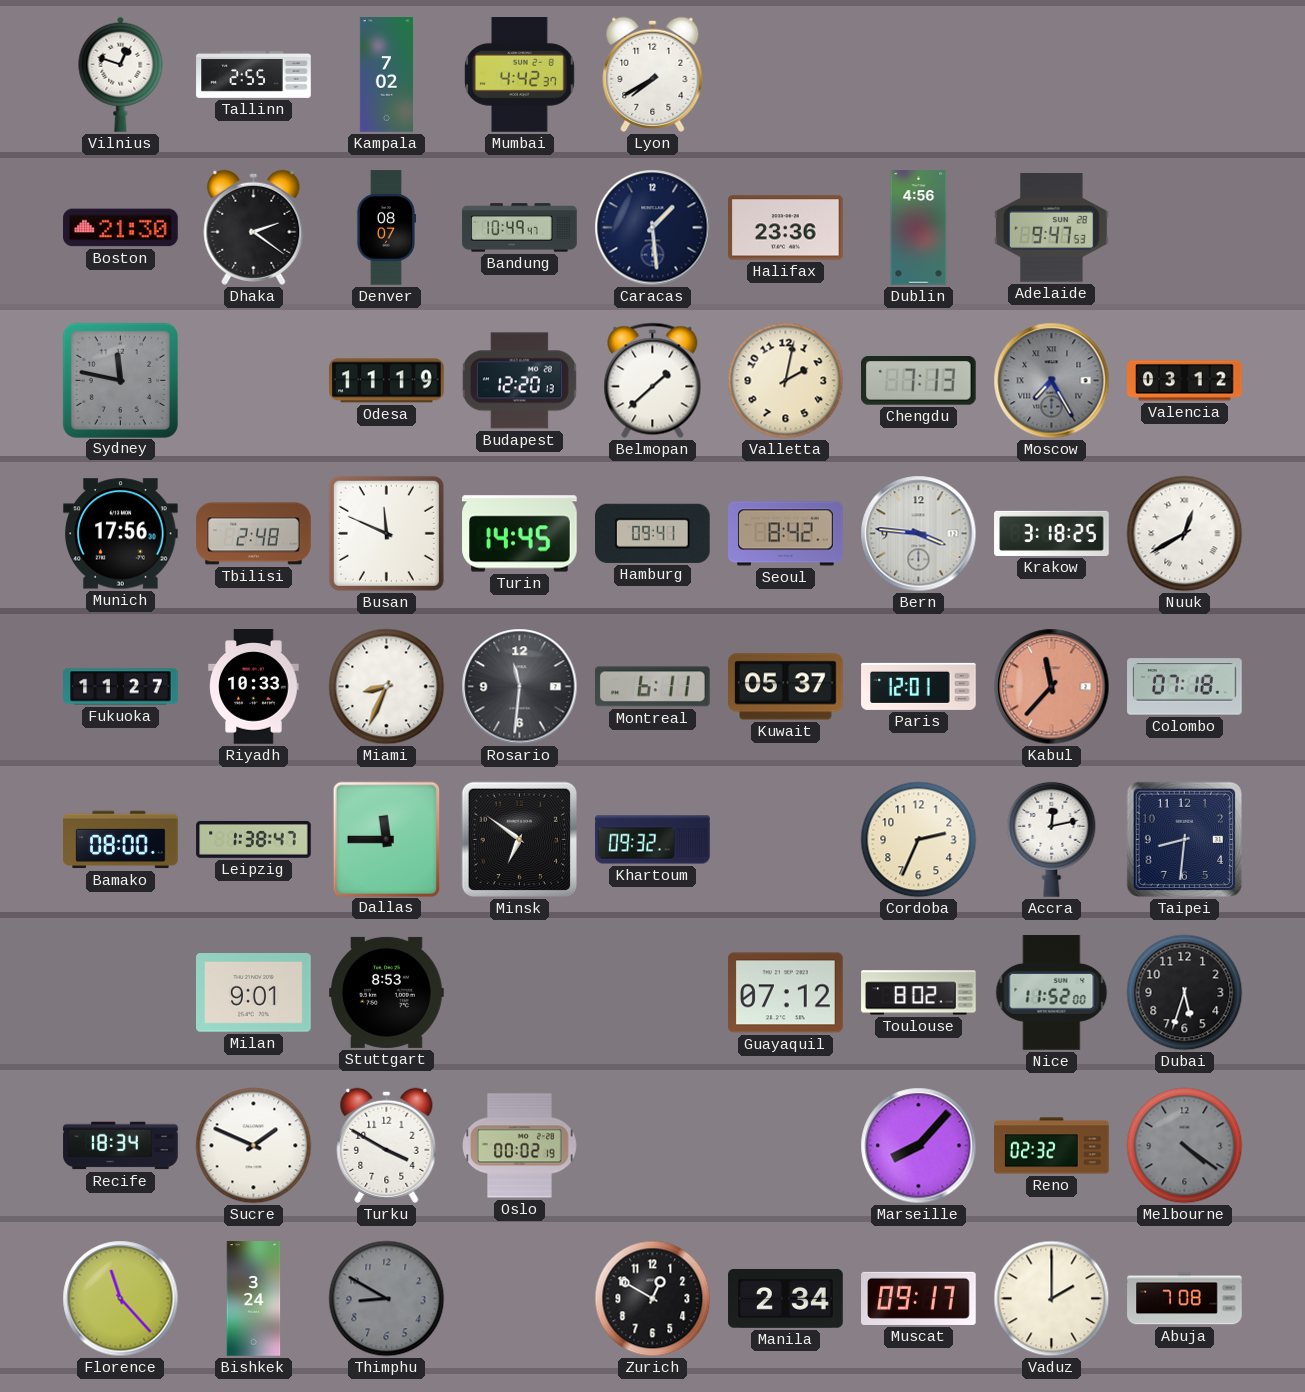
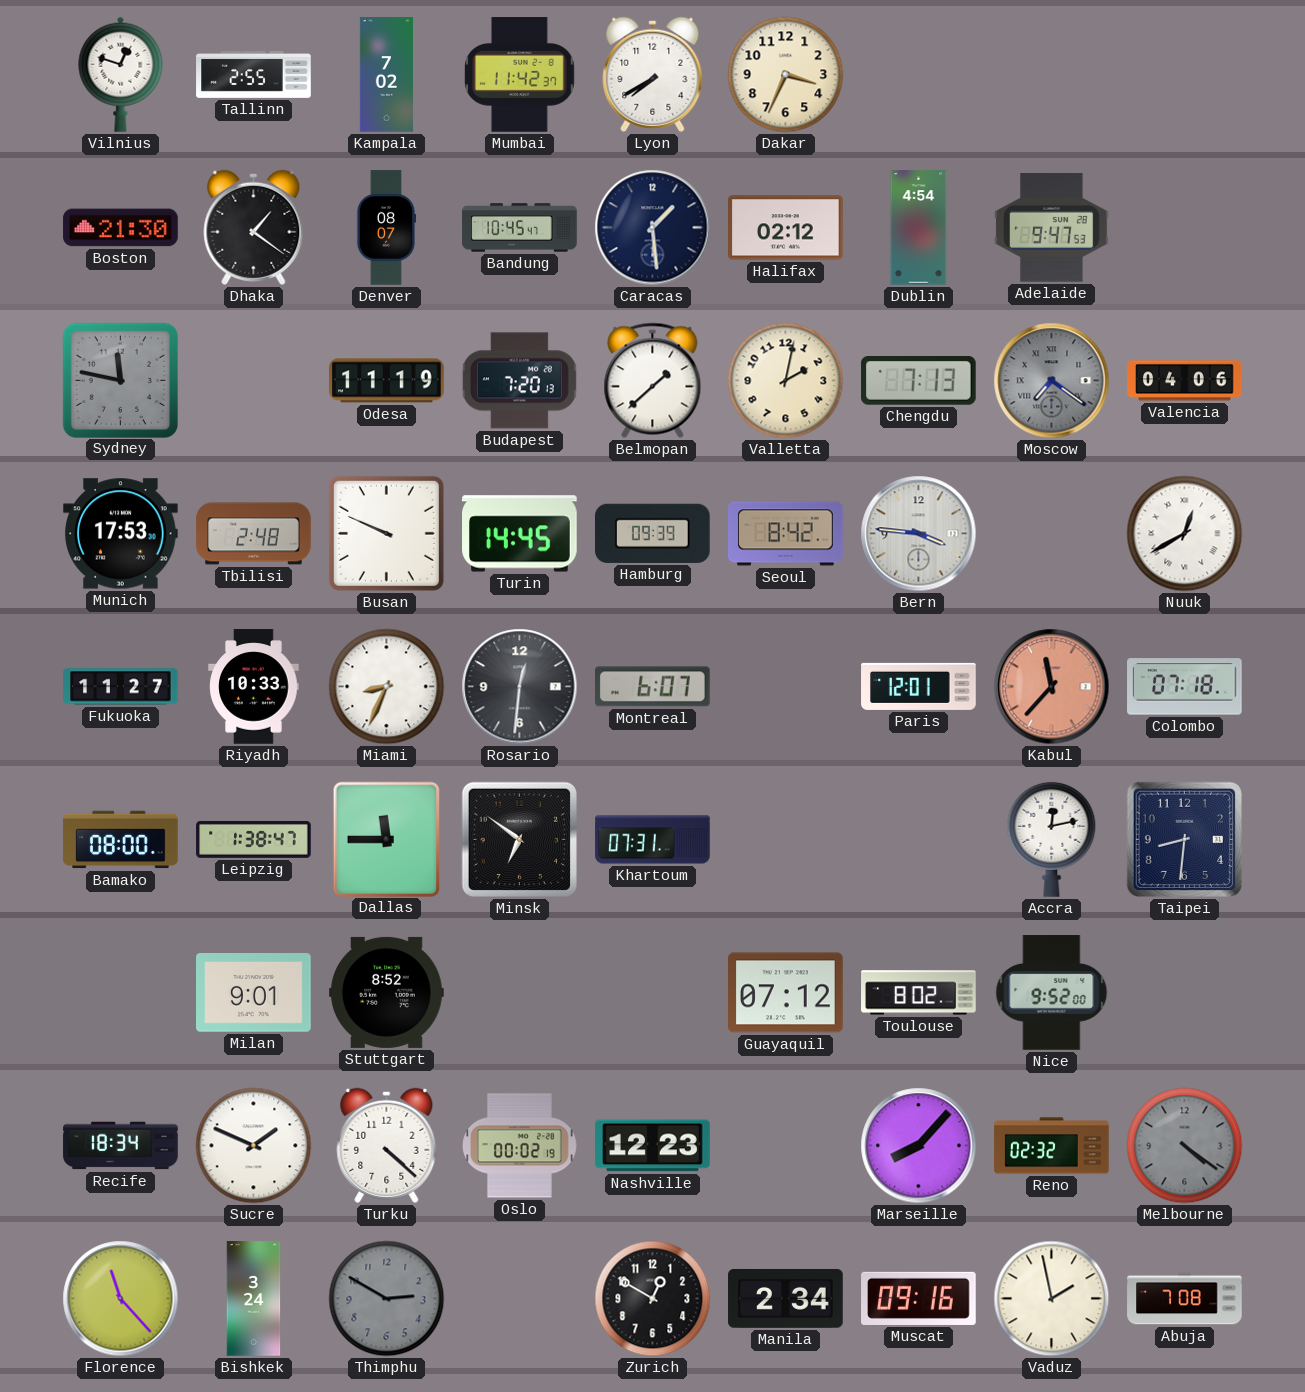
Mumbai: 4:42 -> 11:42
Dakar: none -> 3:34
Dhaka: 2:21 -> 1:21
Bandung: 10:49 -> 10:45
Halifax: 23:36 -> 02:12
Dublin: 4:56 -> 4:54
Budapest: 12:20 -> 7:20
Moscow: 7:25 -> 7:21
Valencia: 03:12 -> 04:06
Munich: 17:56 -> 17:53
Busan: 11:49 -> 9:49
Hamburg: 09:41 -> 09:39
Krakow: 3:18 -> none
Rosario: 11:31 -> 12:31
Montreal: 6:11 -> 6:07
Kuwait: 05:37 -> none
Khartoum: 09:32 -> 07:31
Cordoba: 2:34 -> none
Stuttgart: 8:53 -> 8:52
Nice: 11:52 -> 9:52
Dubai: 5:33 -> none
Turku: 3:50 -> 4:22
Nashville: none -> 12:23
Thimphu: 8:50 -> 2:50
Muscat: 09:17 -> 09:16
Vaduz: 2:00 -> 1:58
